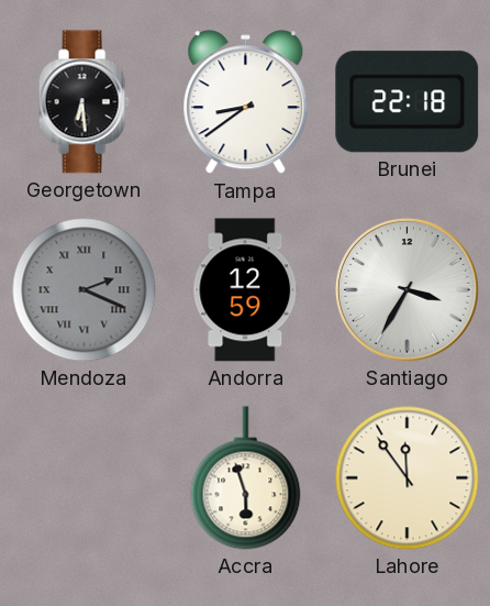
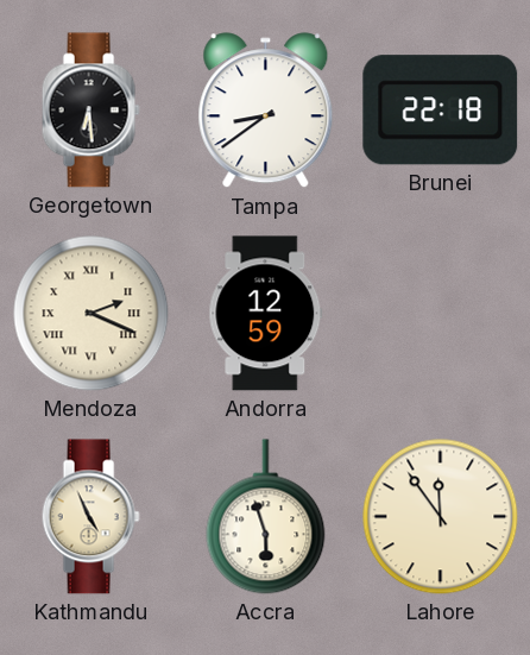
Mendoza dial: grey -> cream
Santiago: 3:35 -> none
Kathmandu: none -> 4:56
